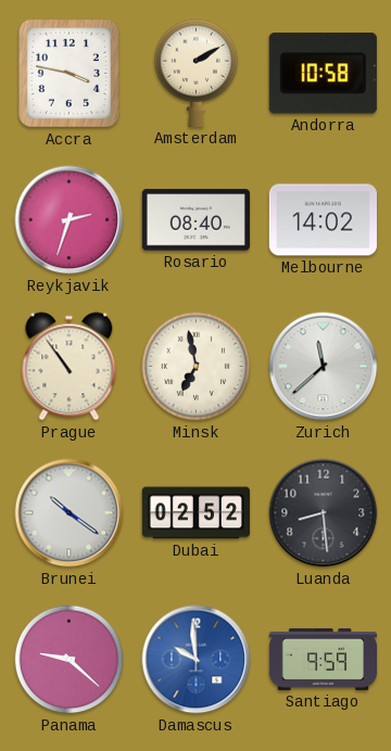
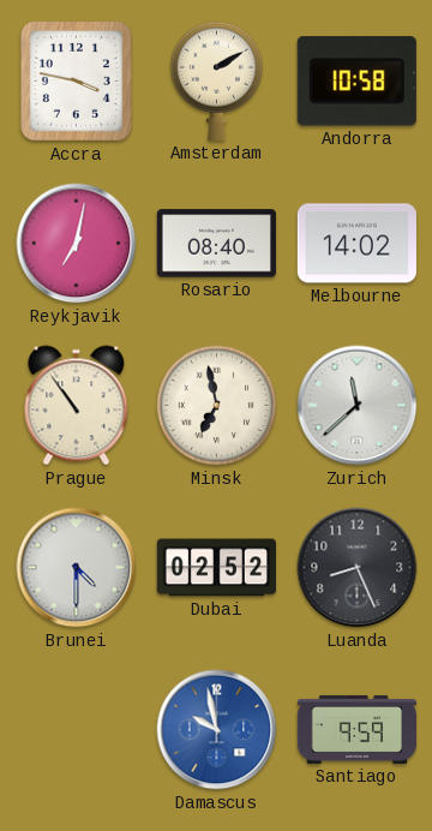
Reykjavik: 2:33 -> 7:02
Brunei: 10:21 -> 4:30
Luanda: 8:29 -> 8:26
Panama: 9:22 -> none
Damascus: 9:59 -> 9:58
